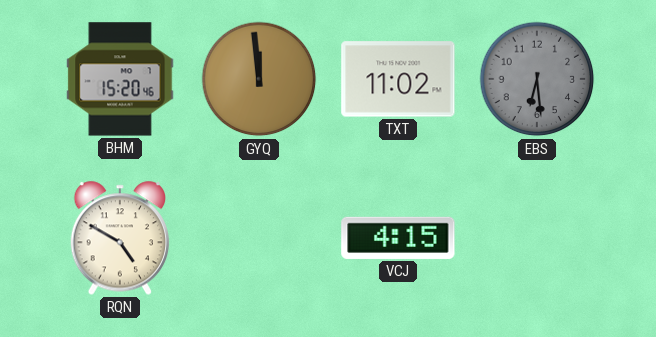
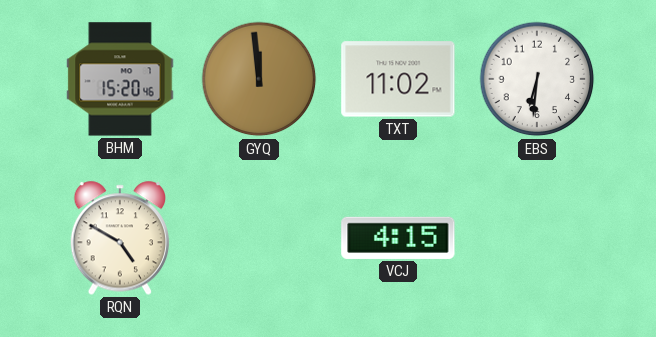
EBS: 6:29 -> 6:31
EBS dial: grey -> white
